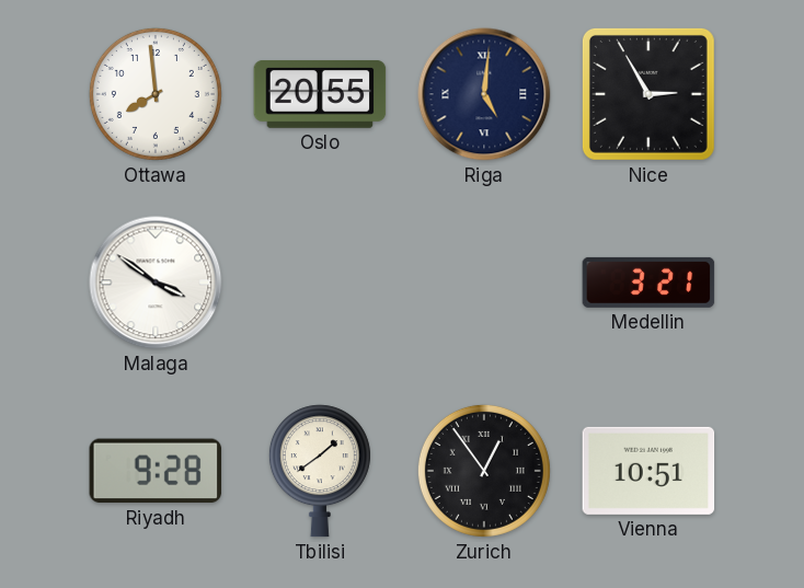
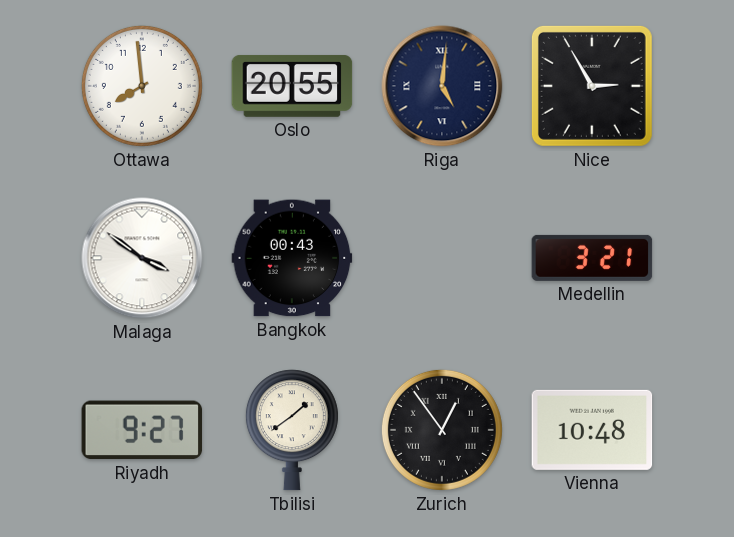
Bangkok: none -> 00:43
Riyadh: 9:28 -> 9:27
Vienna: 10:51 -> 10:48
